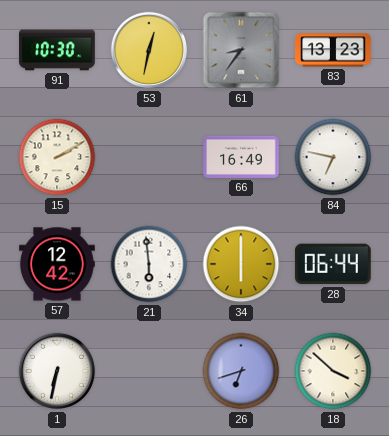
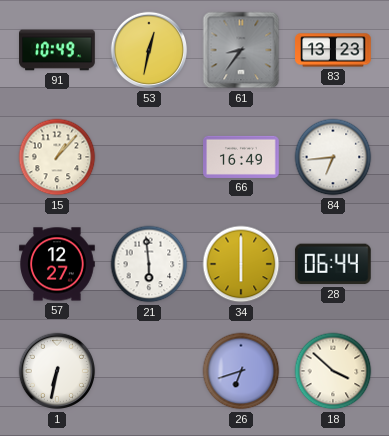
91: 10:30 -> 10:49
15: 2:10 -> 1:07
84: 6:47 -> 6:44
57: 12:42 -> 12:27
